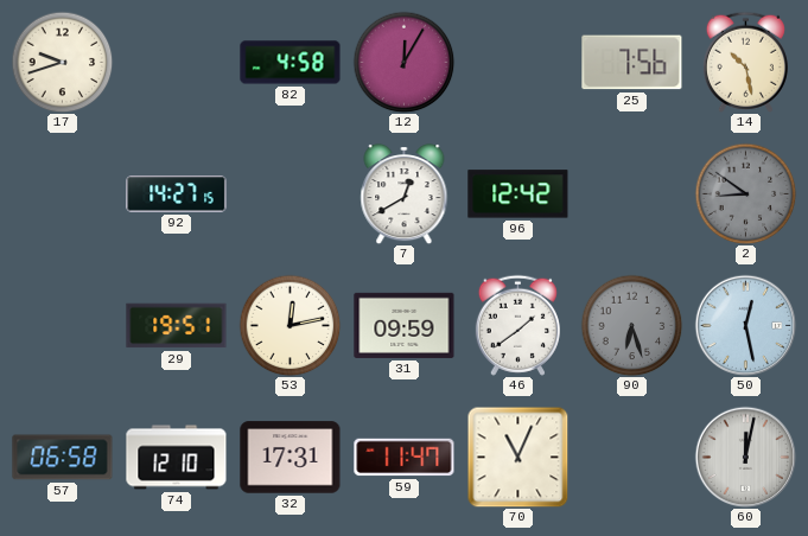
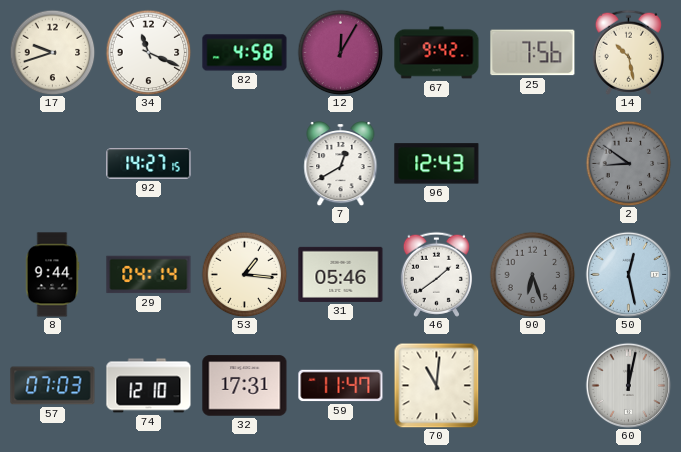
34: none -> 11:19
67: none -> 9:42
96: 12:42 -> 12:43
8: none -> 9:44
29: 19:51 -> 04:14
53: 12:13 -> 1:16
31: 09:59 -> 05:46
57: 06:58 -> 07:03
70: 11:04 -> 11:01
